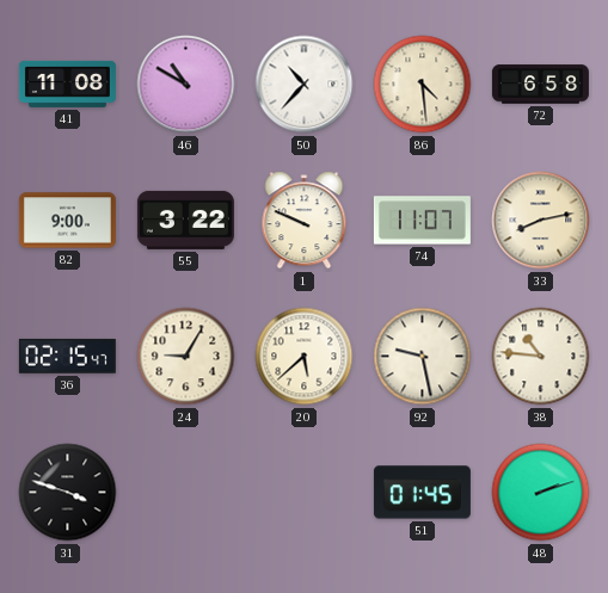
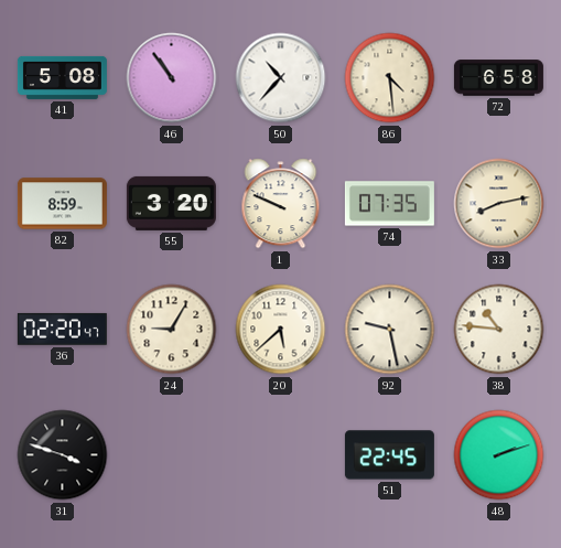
41: 11:08 -> 5:08
46: 10:50 -> 10:54
82: 9:00 -> 8:59
55: 3:22 -> 3:20
74: 11:07 -> 07:35
36: 02:15 -> 02:20
51: 01:45 -> 22:45
